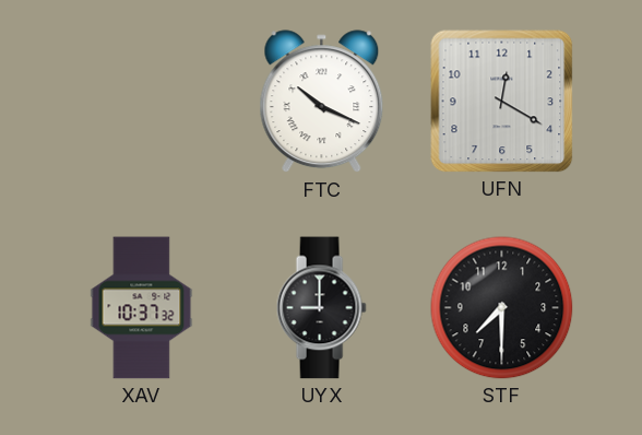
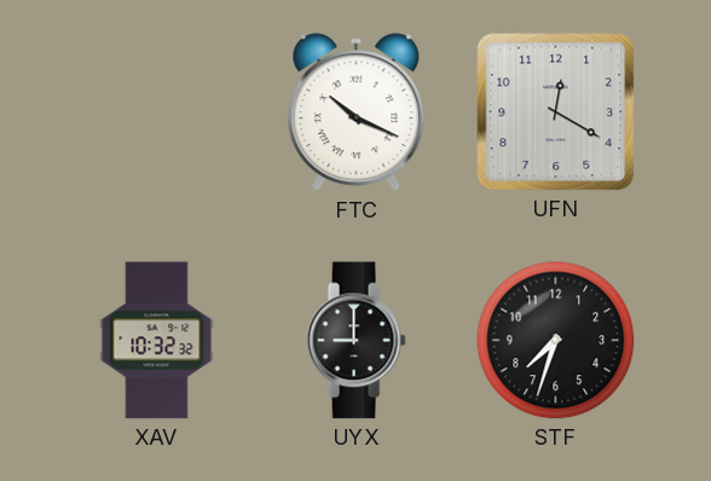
XAV: 10:37 -> 10:32
STF: 7:30 -> 7:33
